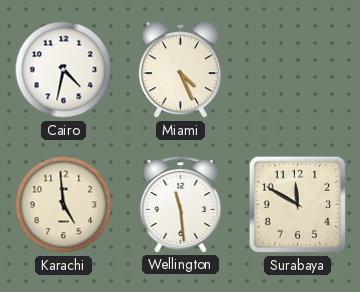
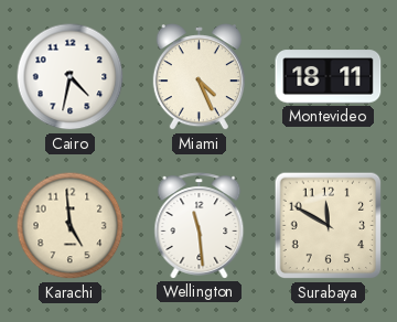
Montevideo: none -> 18:11
